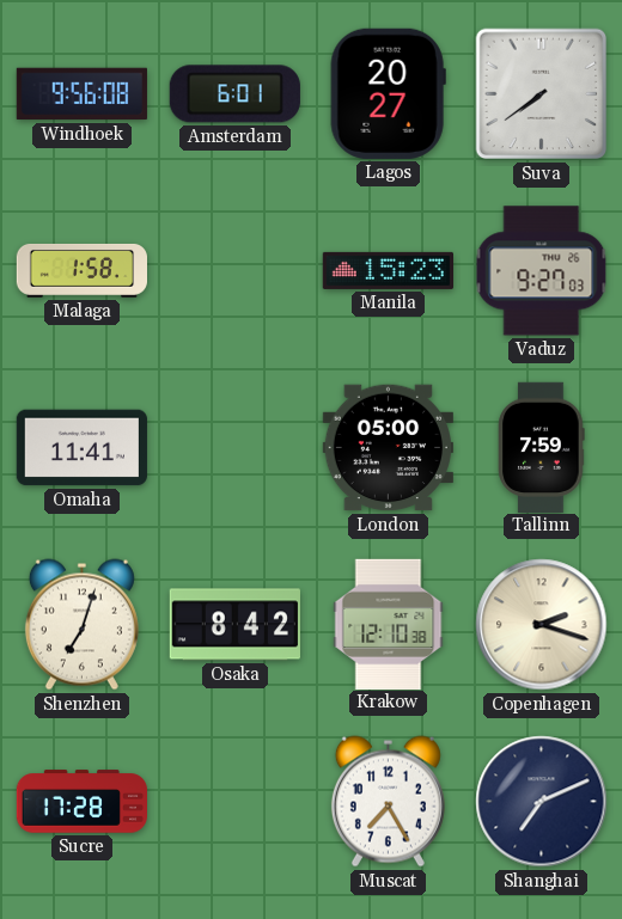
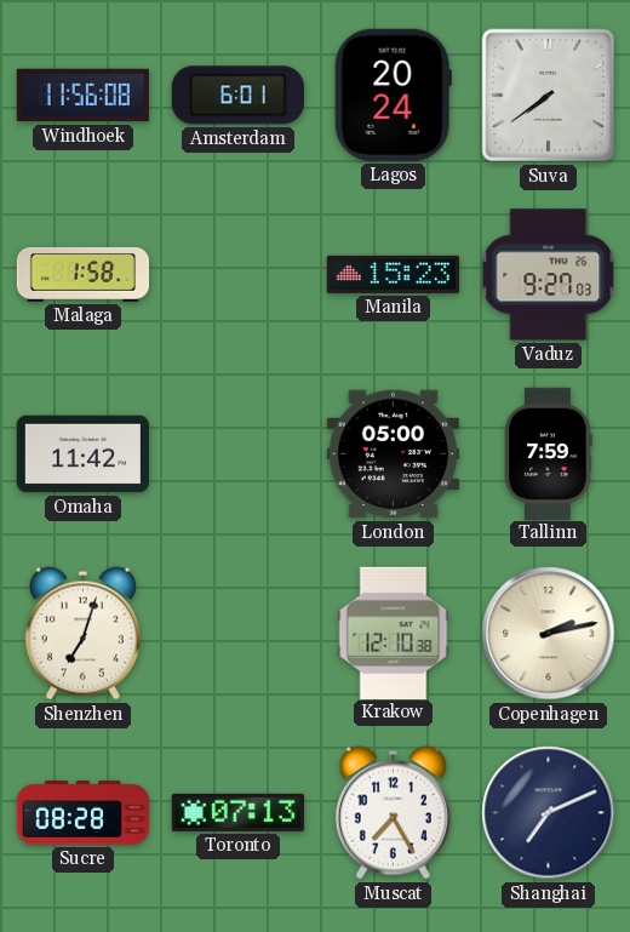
Windhoek: 9:56 -> 11:56
Lagos: 20:27 -> 20:24
Omaha: 11:41 -> 11:42
Osaka: 8:42 -> none
Copenhagen: 2:18 -> 2:13
Sucre: 17:28 -> 08:28
Toronto: none -> 07:13
